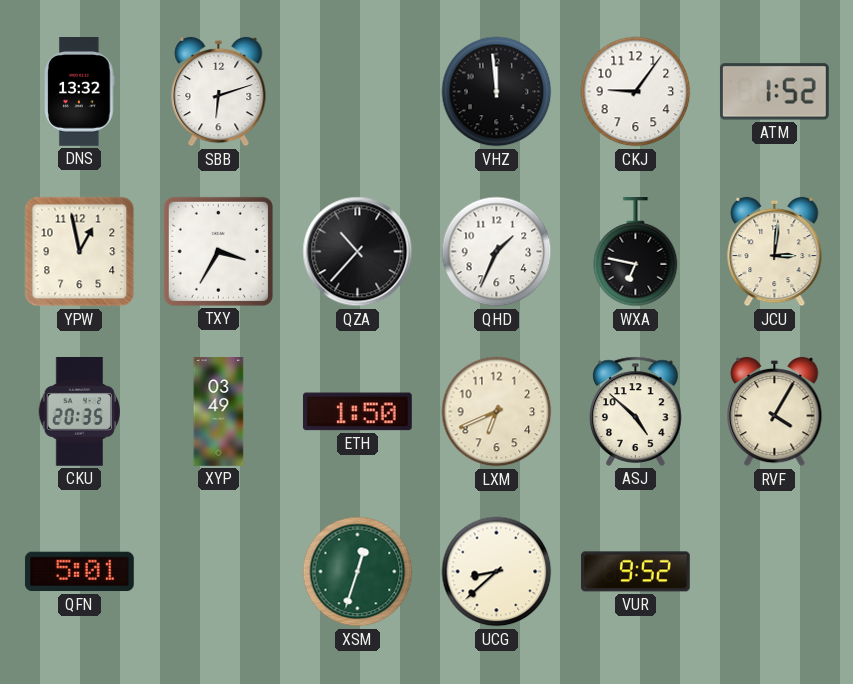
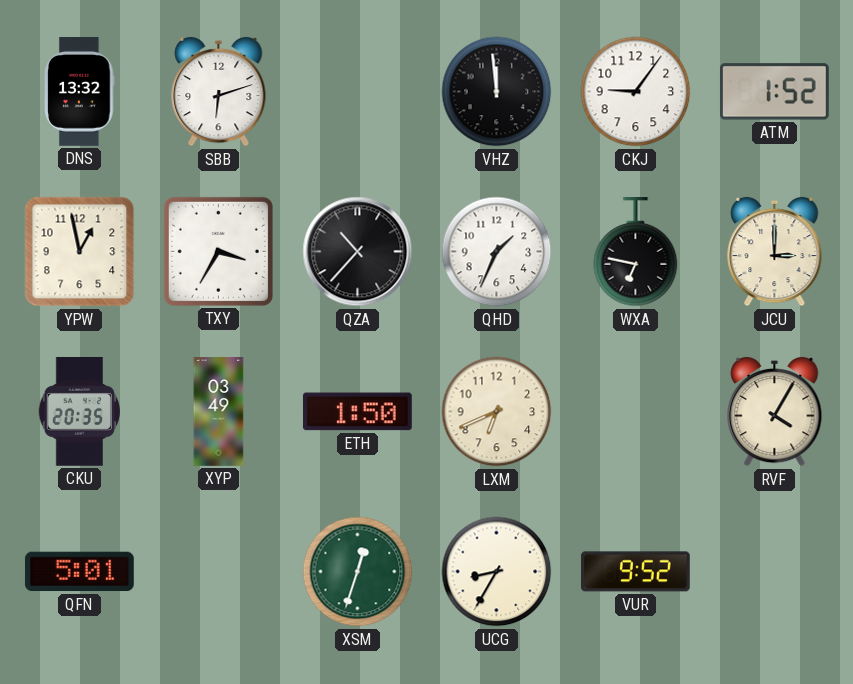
JCU: 3:01 -> 3:00
ASJ: 4:52 -> none
UCG: 8:38 -> 8:35
